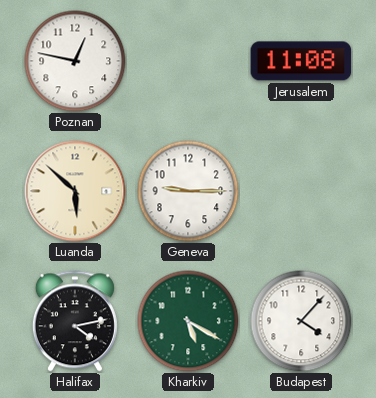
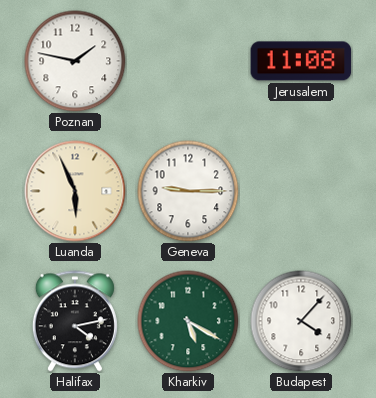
Poznan: 12:47 -> 1:47
Luanda: 5:52 -> 5:56
